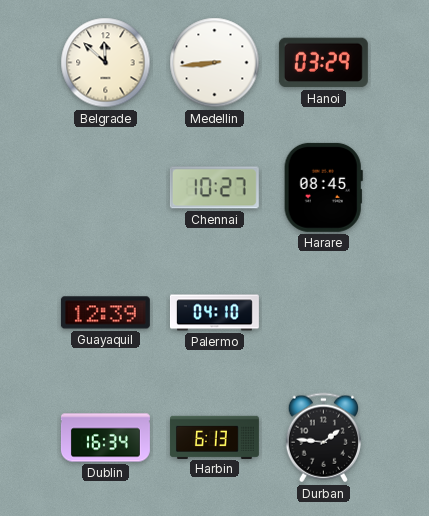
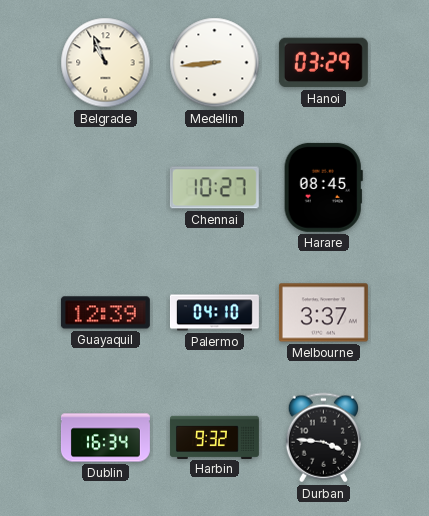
Belgrade: 11:52 -> 10:56
Melbourne: none -> 3:37
Harbin: 6:13 -> 9:32
Durban: 1:46 -> 3:46
